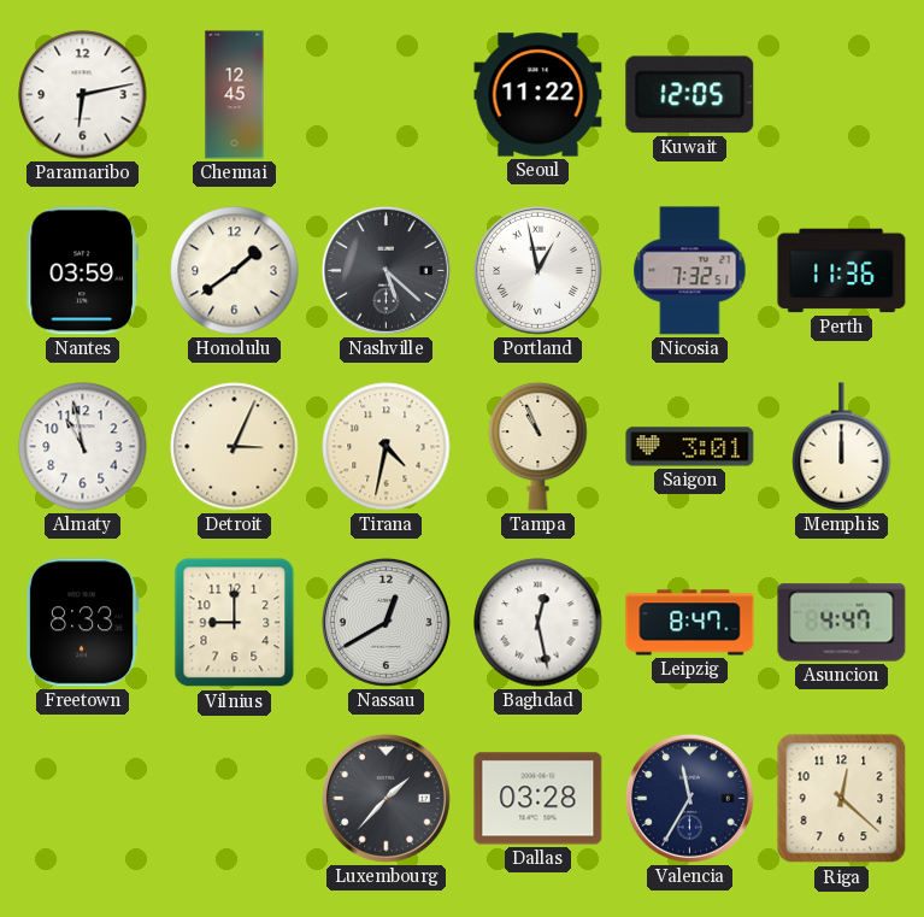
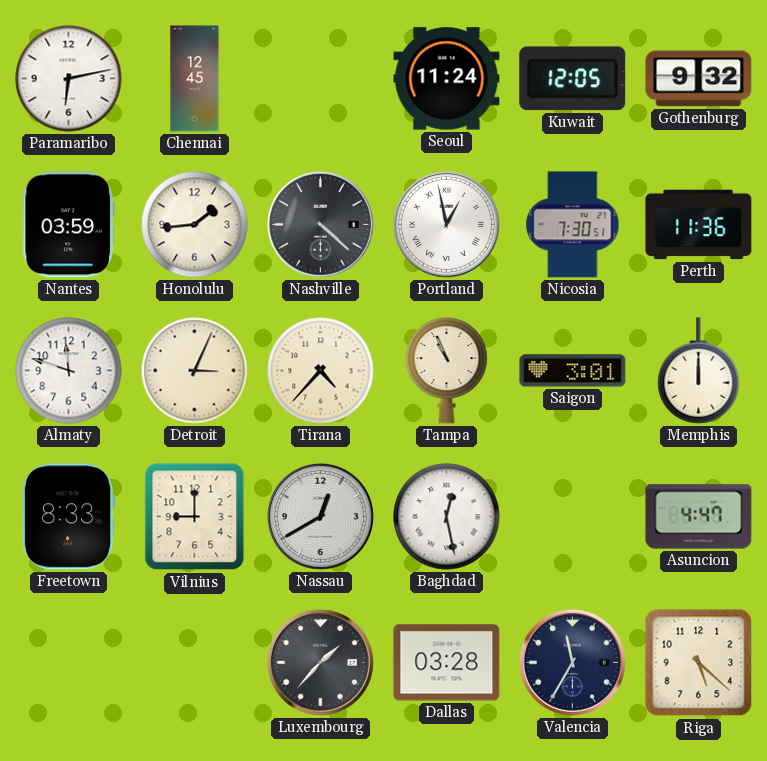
Seoul: 11:22 -> 11:24
Gothenburg: none -> 9:32
Honolulu: 1:39 -> 1:44
Nashville: 5:22 -> 4:22
Nicosia: 7:32 -> 7:30
Almaty: 10:58 -> 11:48
Tirana: 4:32 -> 4:37
Leipzig: 8:47 -> none
Riga: 12:22 -> 5:22
